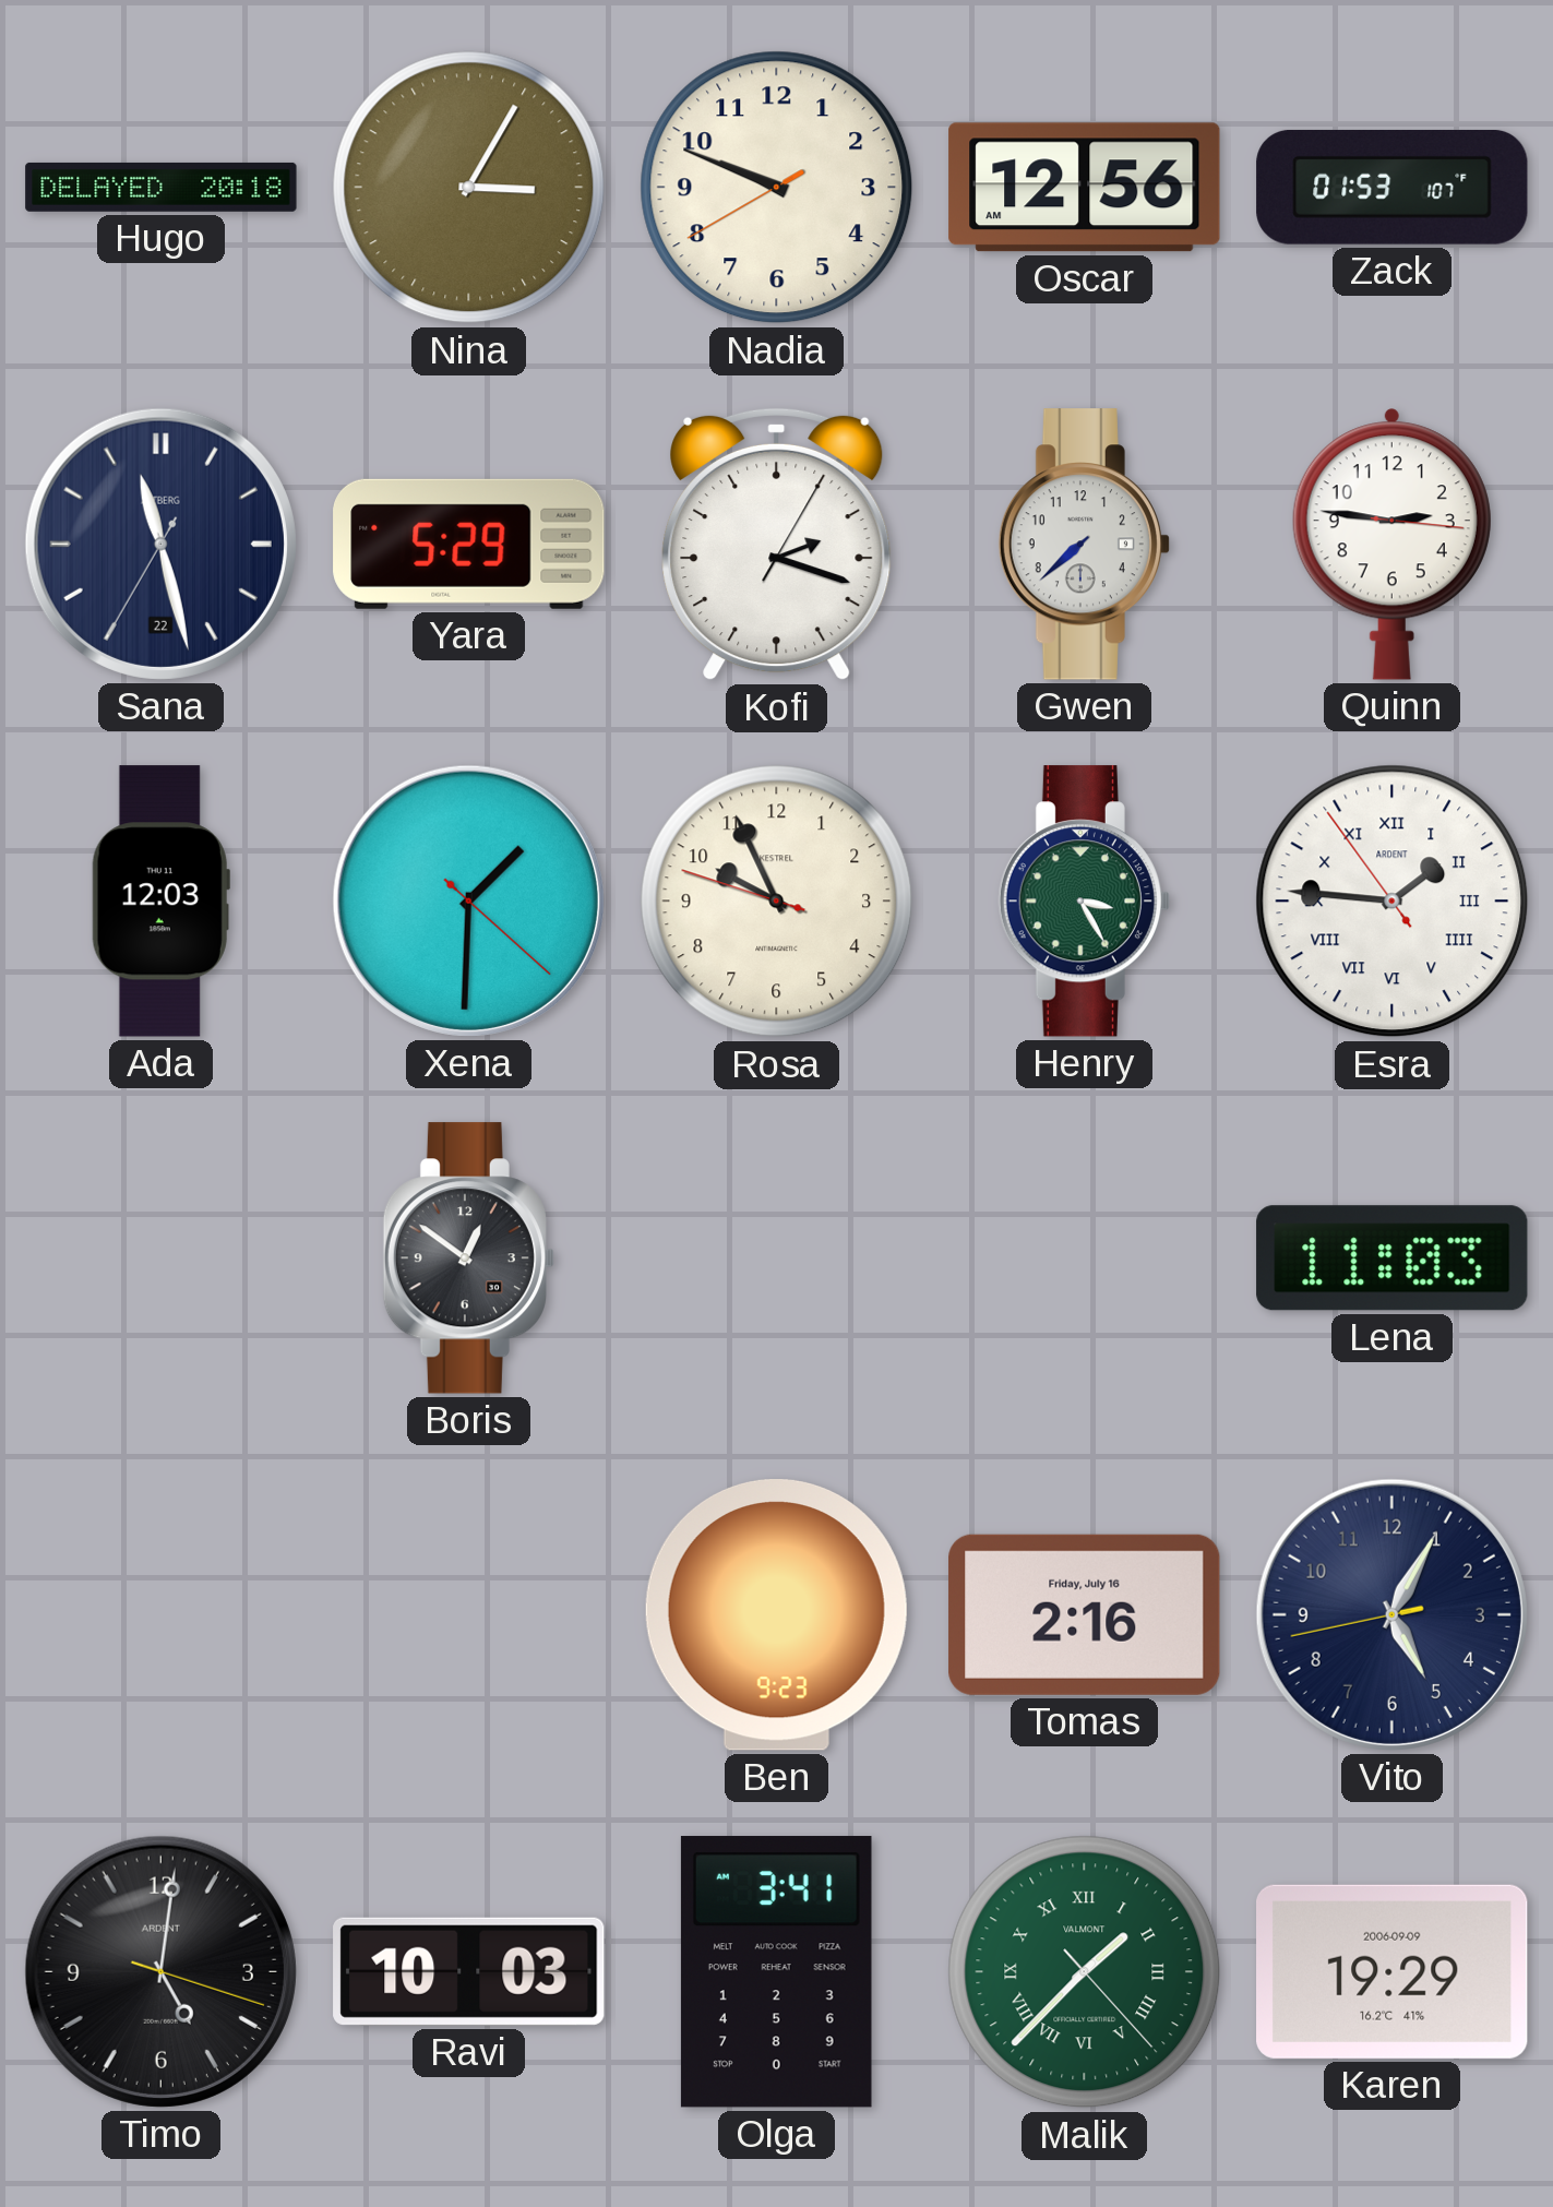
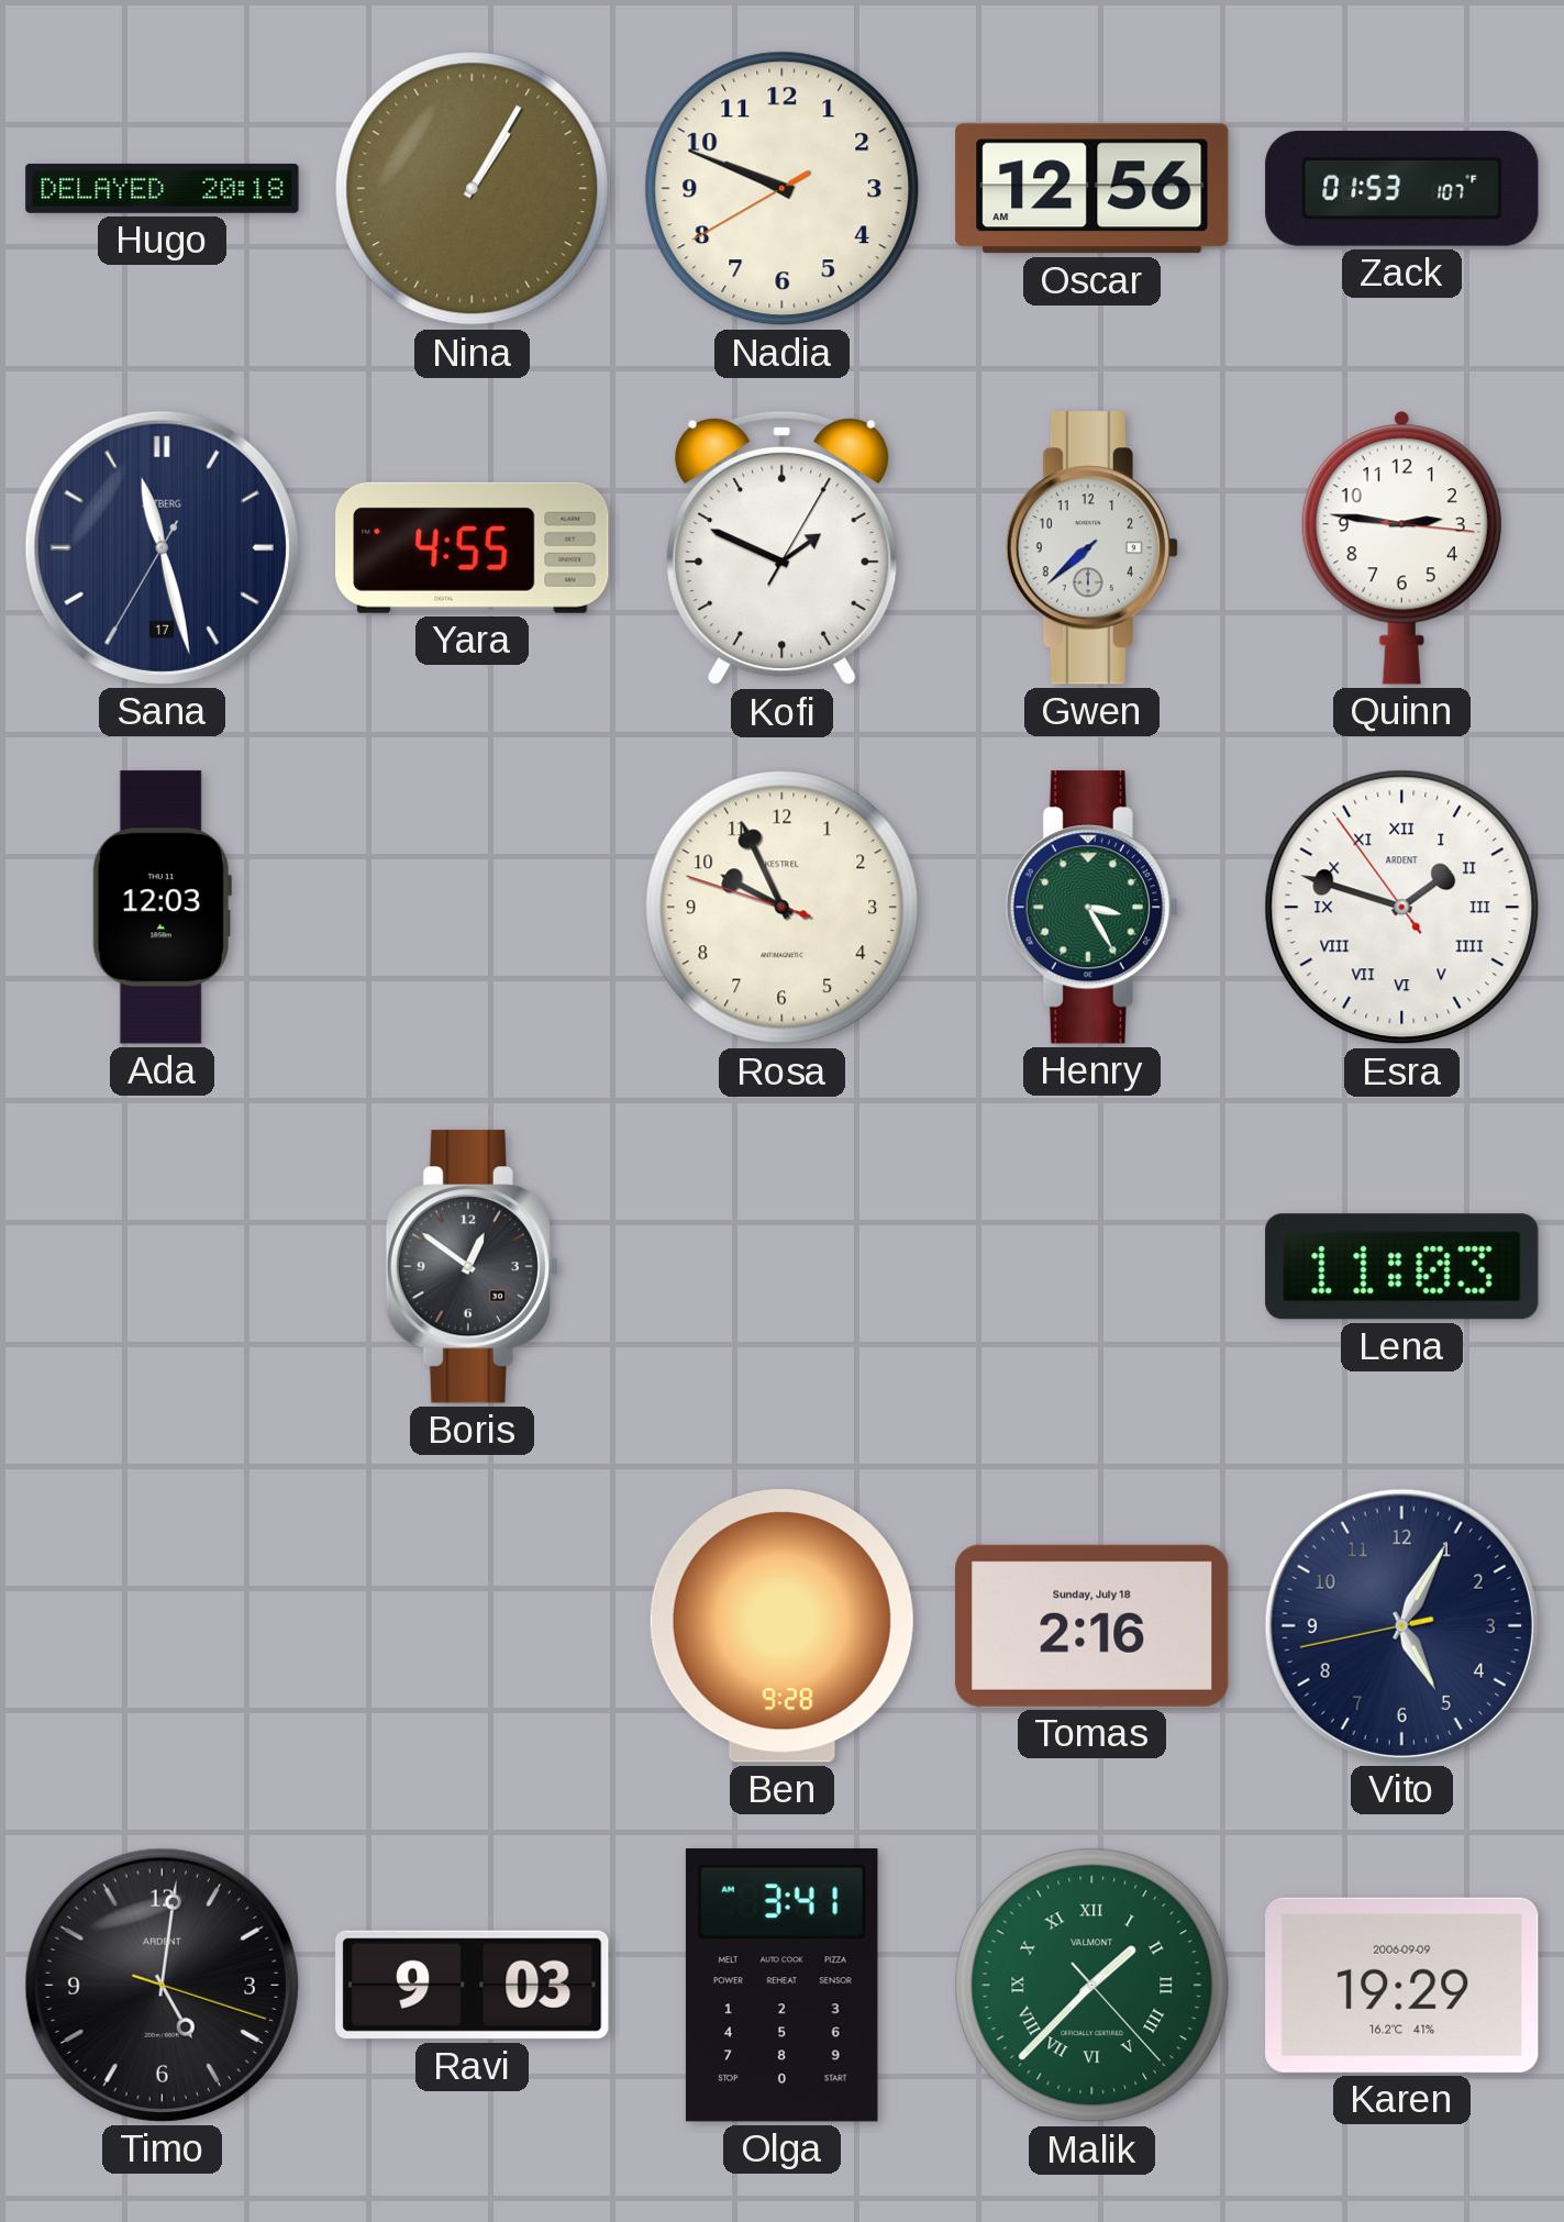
Nina: 3:05 -> 1:05
Sana date: 22 -> 17
Yara: 5:29 -> 4:55
Kofi: 2:18 -> 1:49
Xena: 1:30 -> none
Esra: 1:45 -> 1:47
Ben: 9:23 -> 9:28
Tomas date: Friday, July 16 -> Sunday, July 18
Ravi: 10:03 -> 9:03
